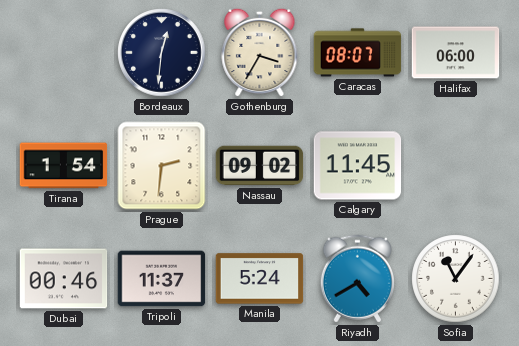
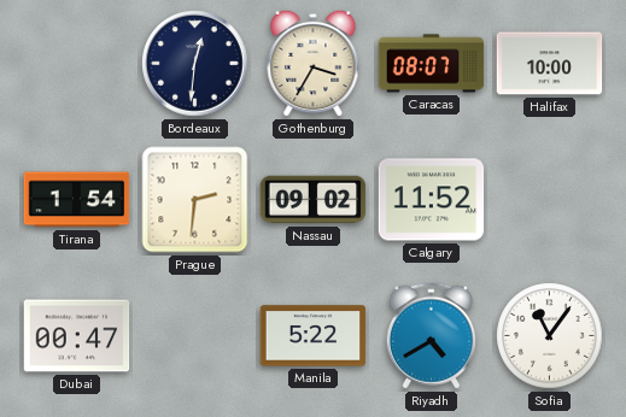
Halifax: 06:00 -> 10:00
Calgary: 11:45 -> 11:52
Dubai: 00:46 -> 00:47
Tripoli: 11:37 -> none
Manila: 5:24 -> 5:22
